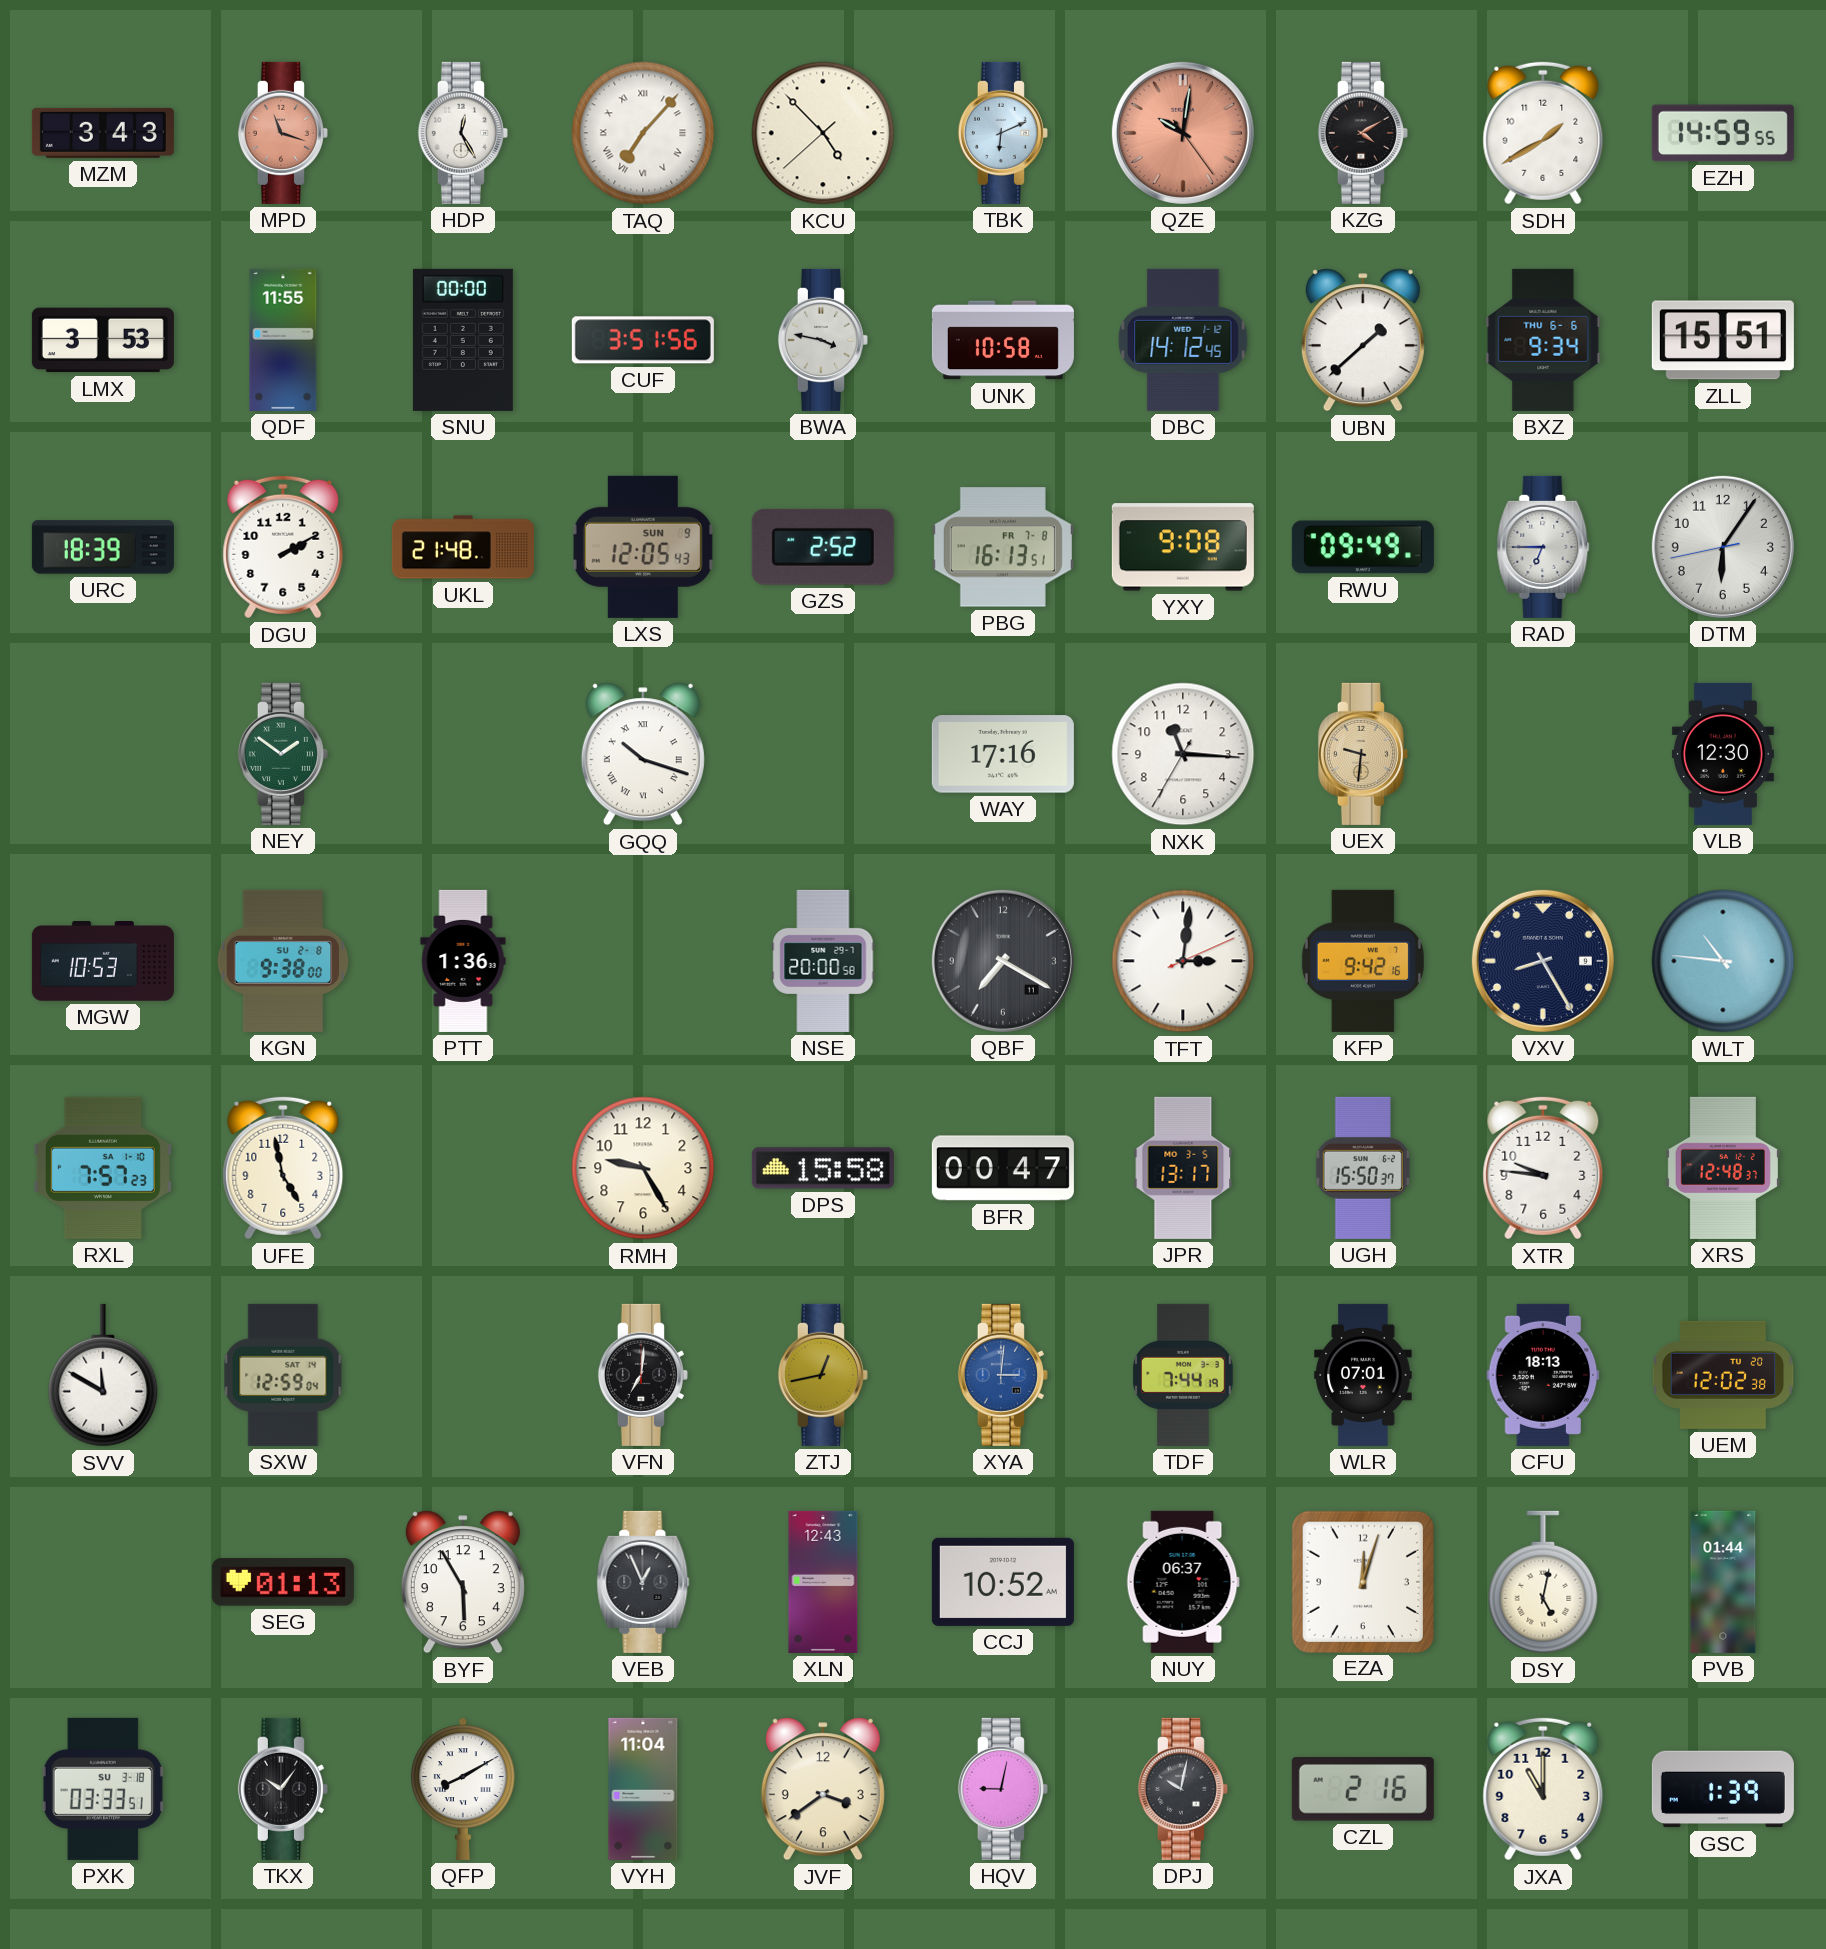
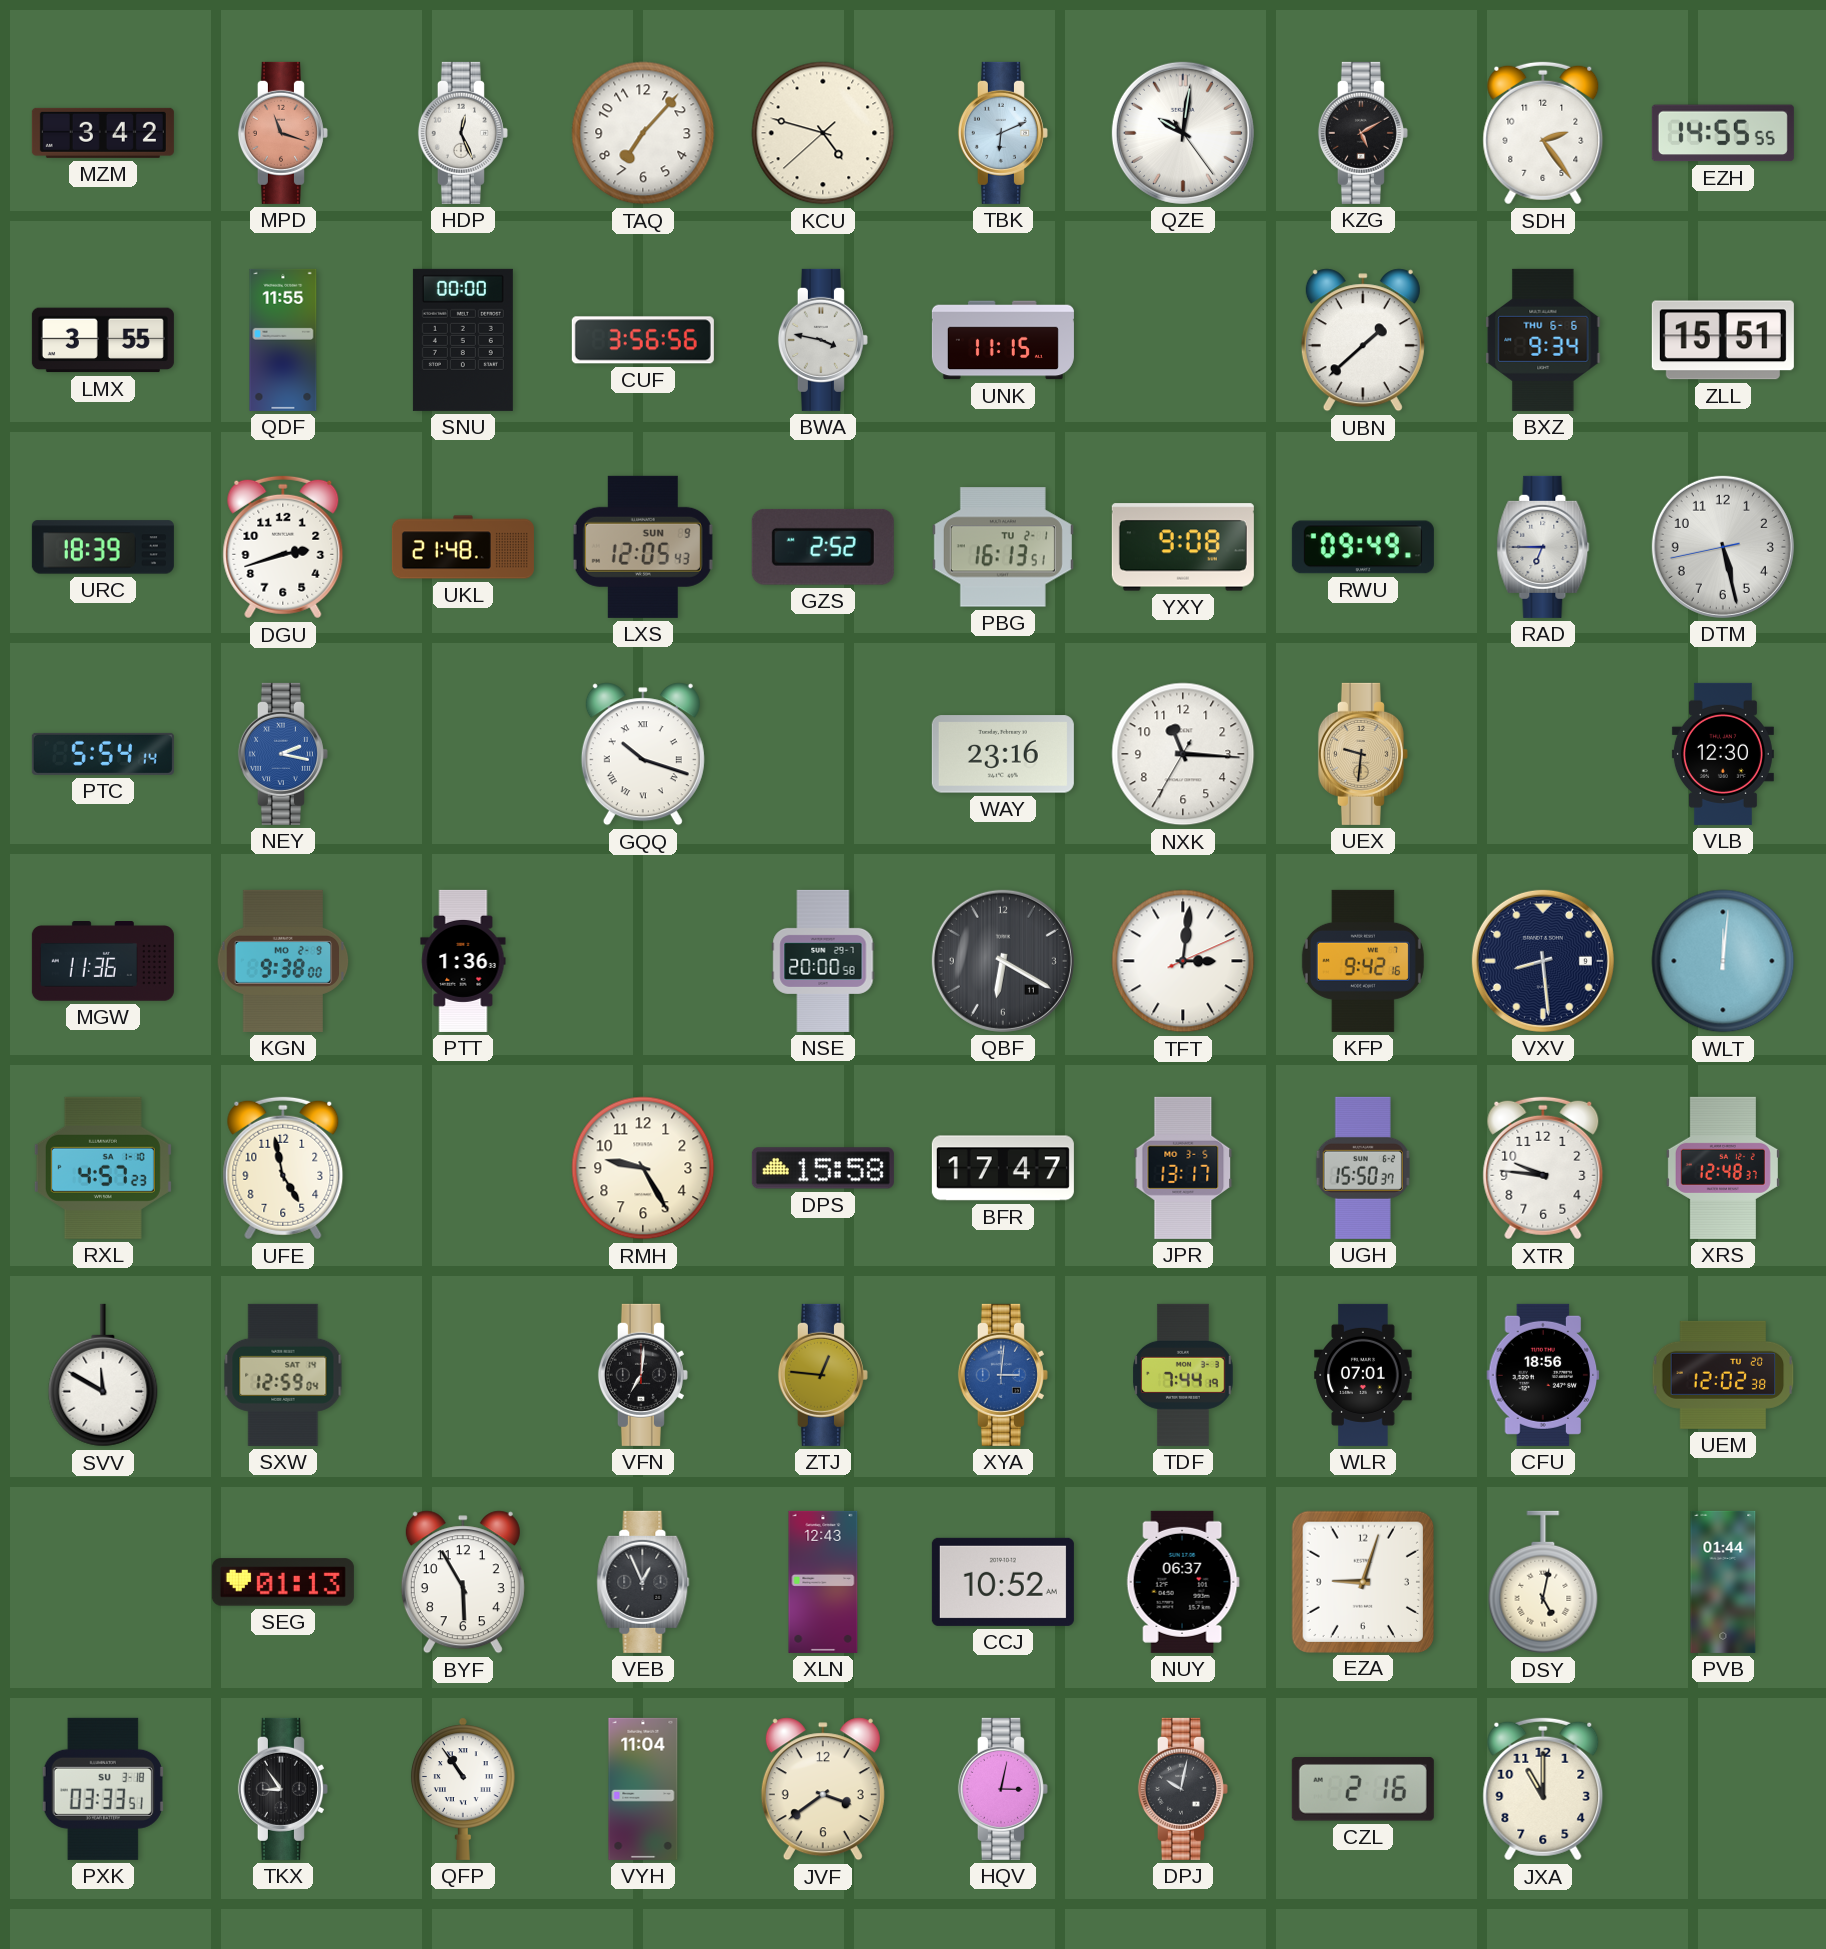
MZM: 3:43 -> 3:42
HDP: 12:25 -> 12:26
TAQ numerals: Roman -> Arabic
KCU: 4:52 -> 4:47
QZE dial: salmon -> white
KZG: 4:10 -> 5:10
SDH: 1:40 -> 2:24
EZH: 14:59 -> 14:55
LMX: 3:53 -> 3:55
CUF: 3:51 -> 3:56
UNK: 10:58 -> 11:15
DBC: 14:12 -> none
DGU: 2:10 -> 2:42
PBG date: FR 7-8 -> TU 2-1
DTM: 6:05 -> 5:27
PTC: none -> 5:54
NEY: 1:51 -> 2:17
NEY dial: green -> blue
WAY: 17:16 -> 23:16
MGW: 10:53 -> 11:36
KGN date: SU 2-8 -> MO 2-9
QBF: 7:20 -> 6:20
VXV: 8:25 -> 8:29
WLT: 10:46 -> 12:01
RXL: 7:57 -> 4:57
BFR: 00:47 -> 17:47
ZTJ: 12:43 -> 12:46
CFU: 18:13 -> 18:56
EZA: 12:03 -> 9:03
TKX: 10:06 -> 8:54
QFP: 8:10 -> 10:54
HQV: 9:02 -> 3:02
GSC: 1:39 -> none
